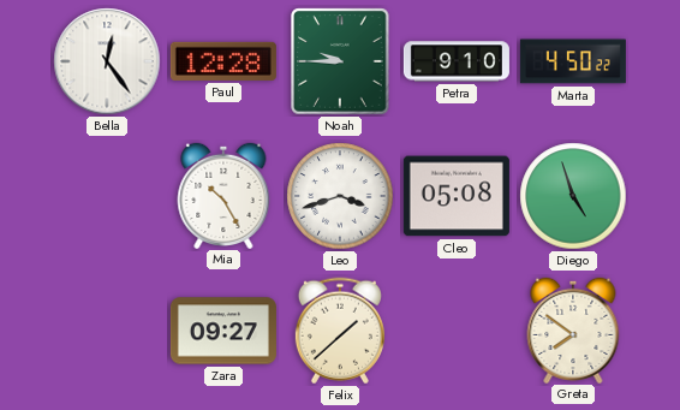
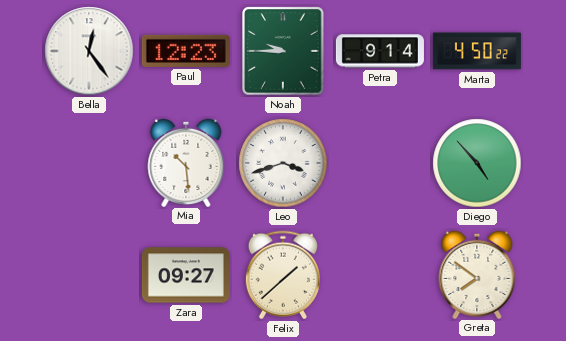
Paul: 12:28 -> 12:23
Petra: 9:10 -> 9:14
Mia: 10:25 -> 10:29
Cleo: 05:08 -> none
Diego: 4:57 -> 4:53
